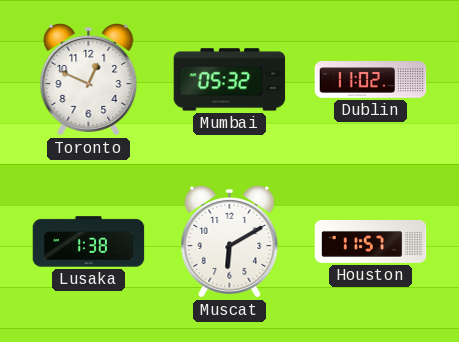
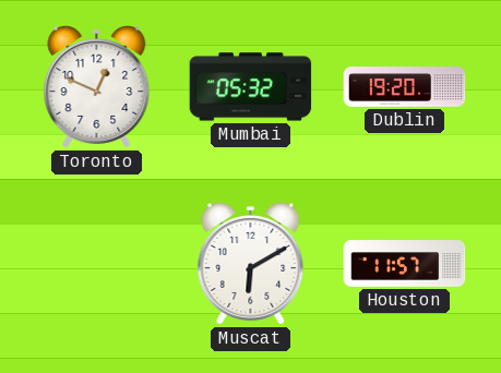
Dublin: 11:02 -> 19:20
Lusaka: 1:38 -> none
